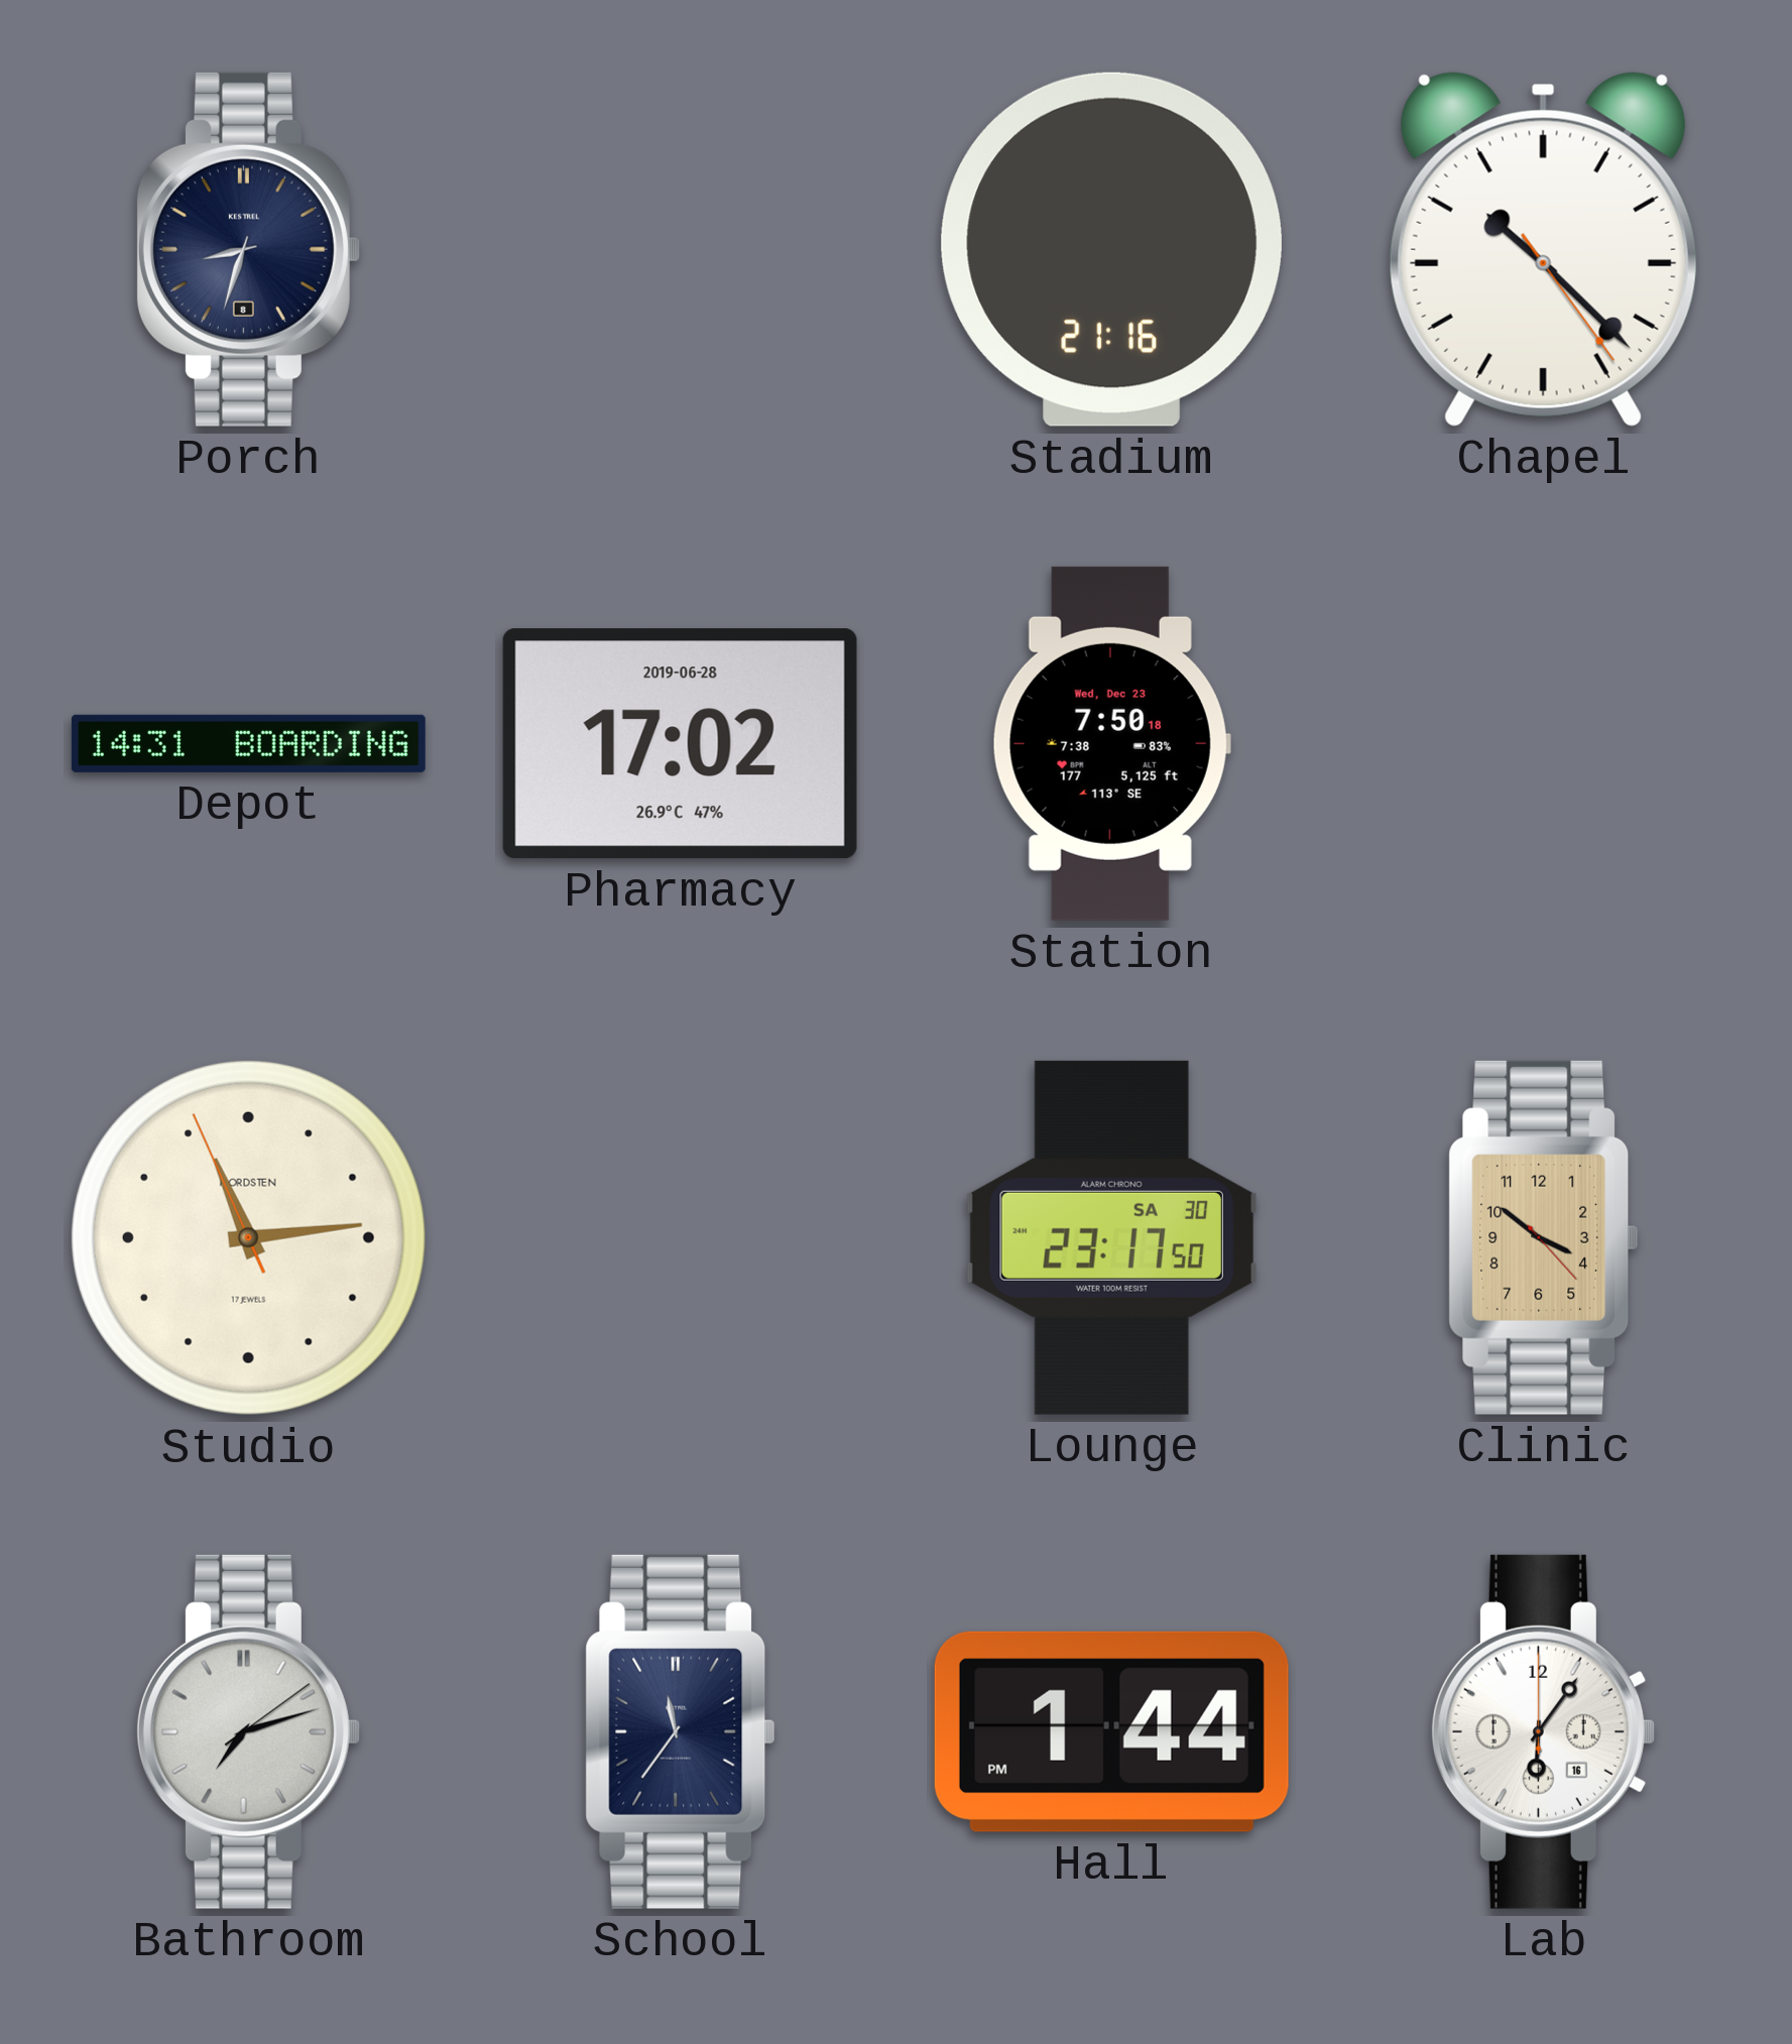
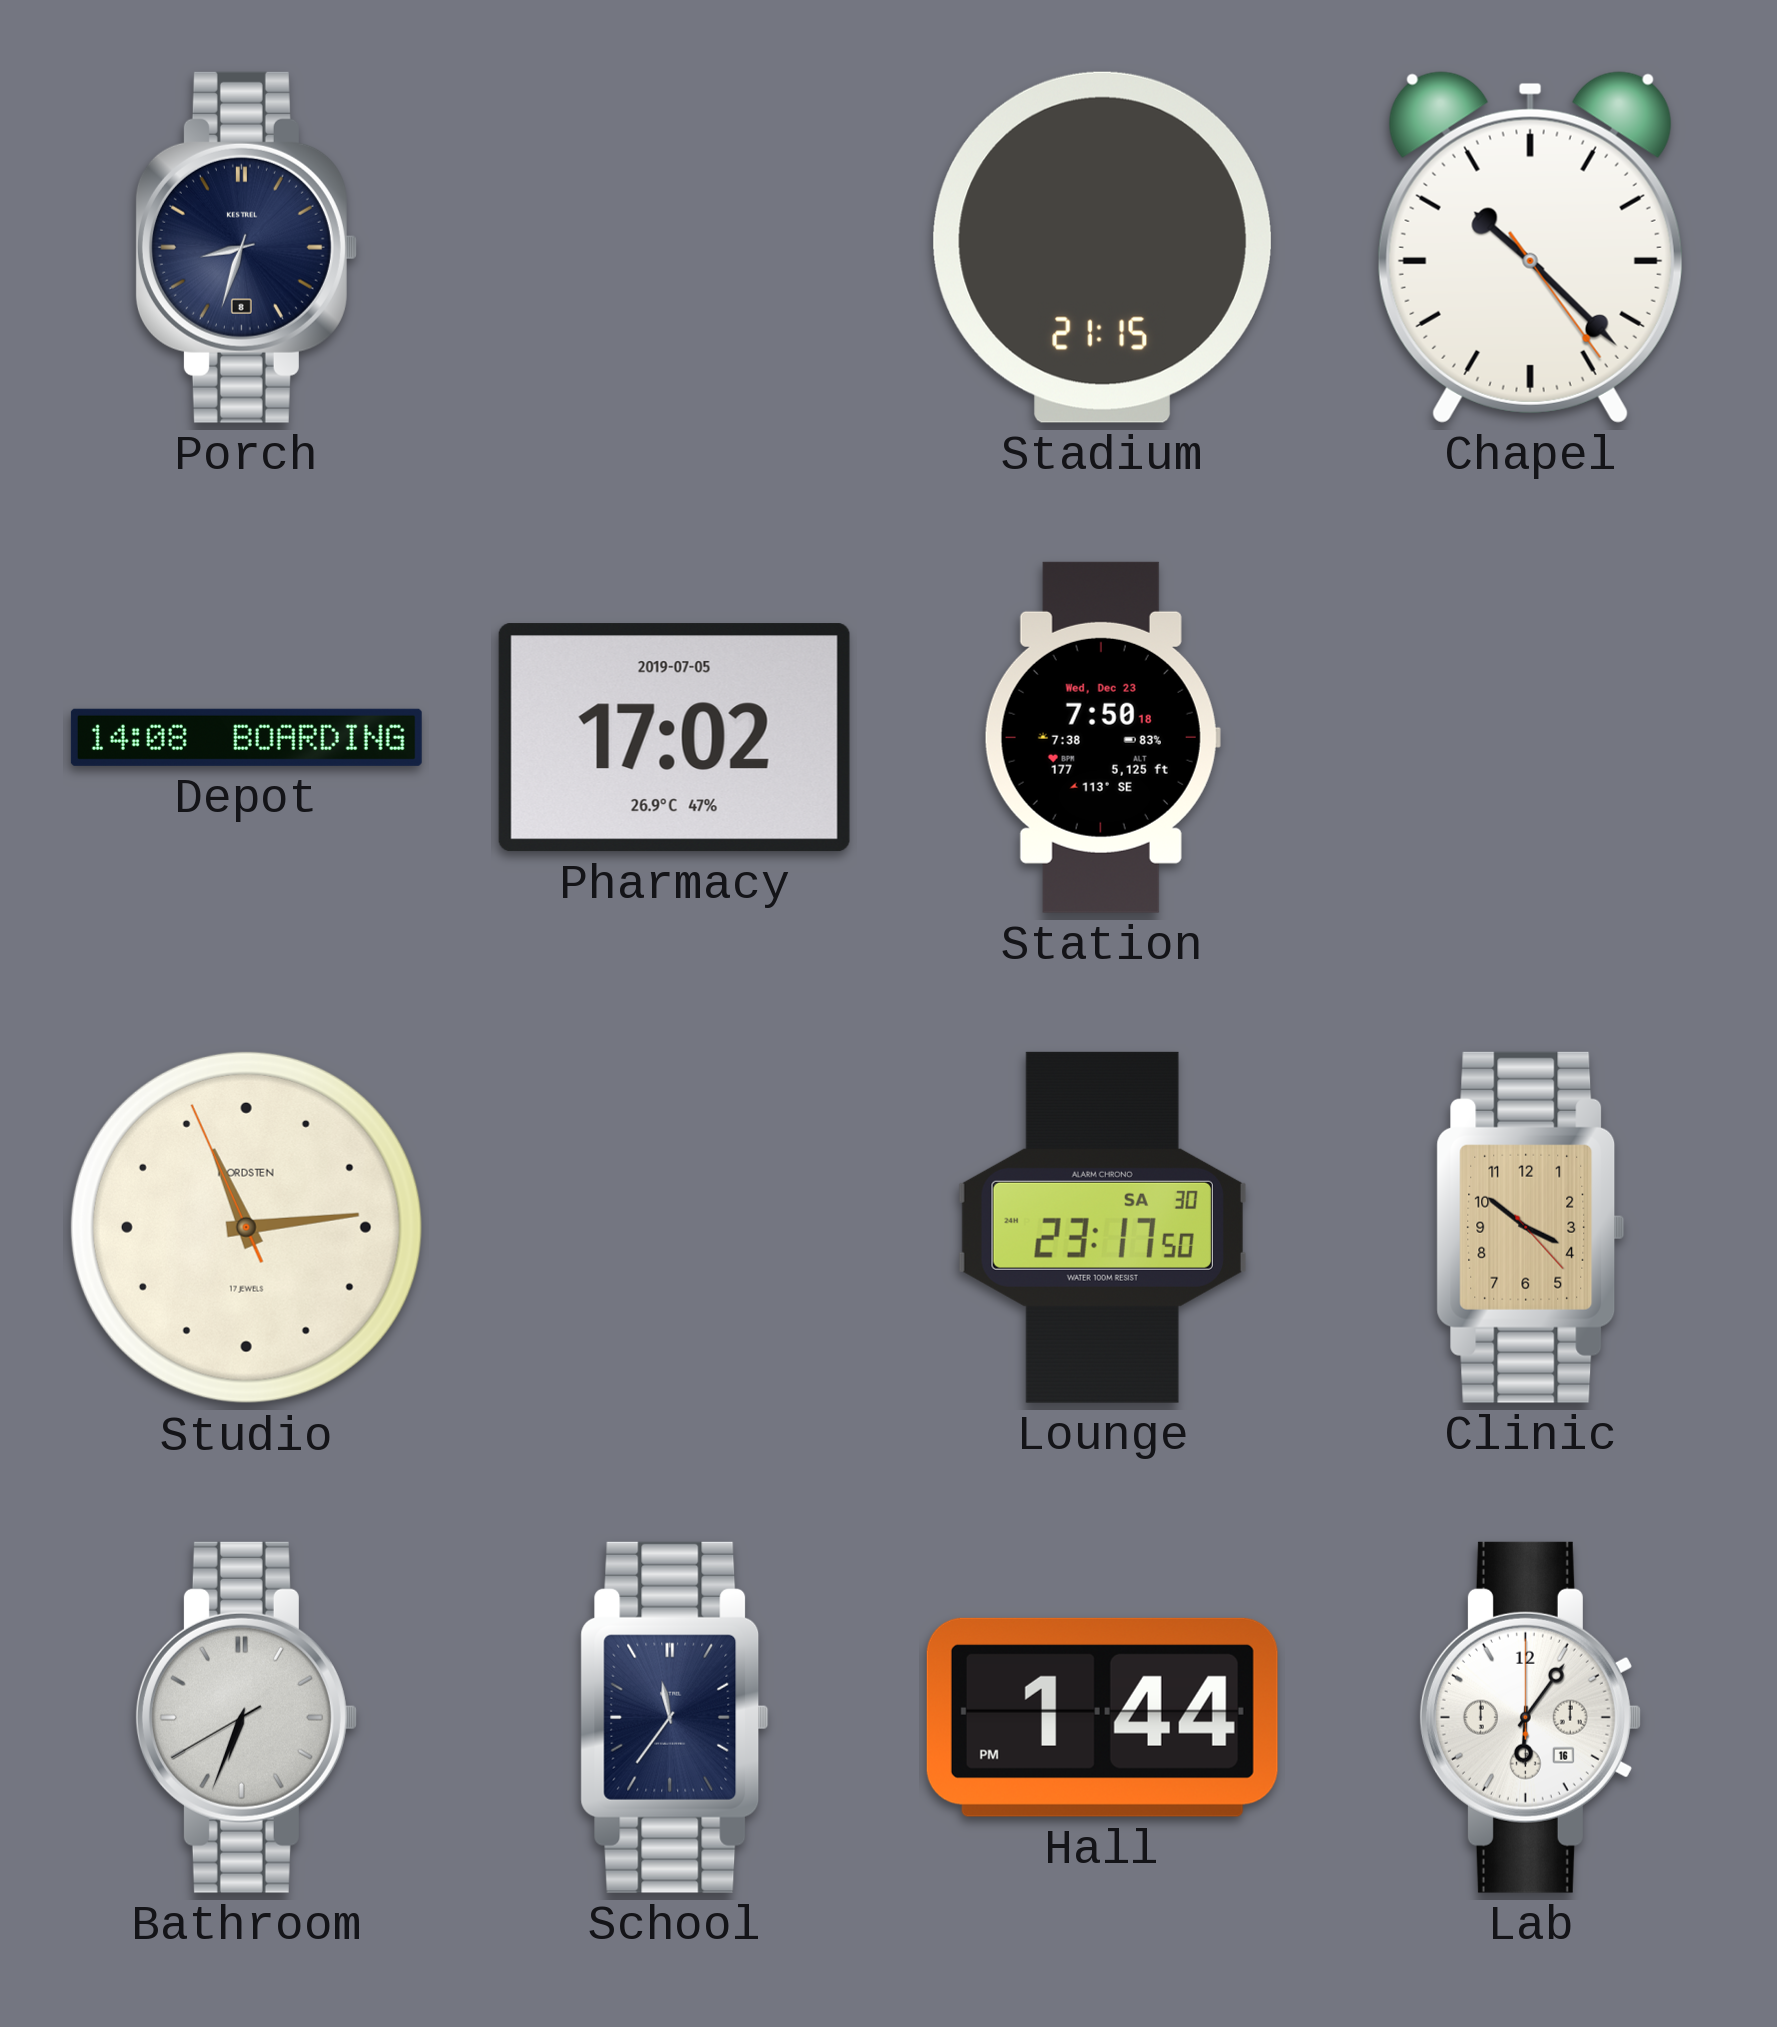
Stadium: 21:16 -> 21:15
Depot: 14:31 -> 14:08
Pharmacy date: 2019-06-28 -> 2019-07-05
Bathroom: 7:12 -> 6:33
